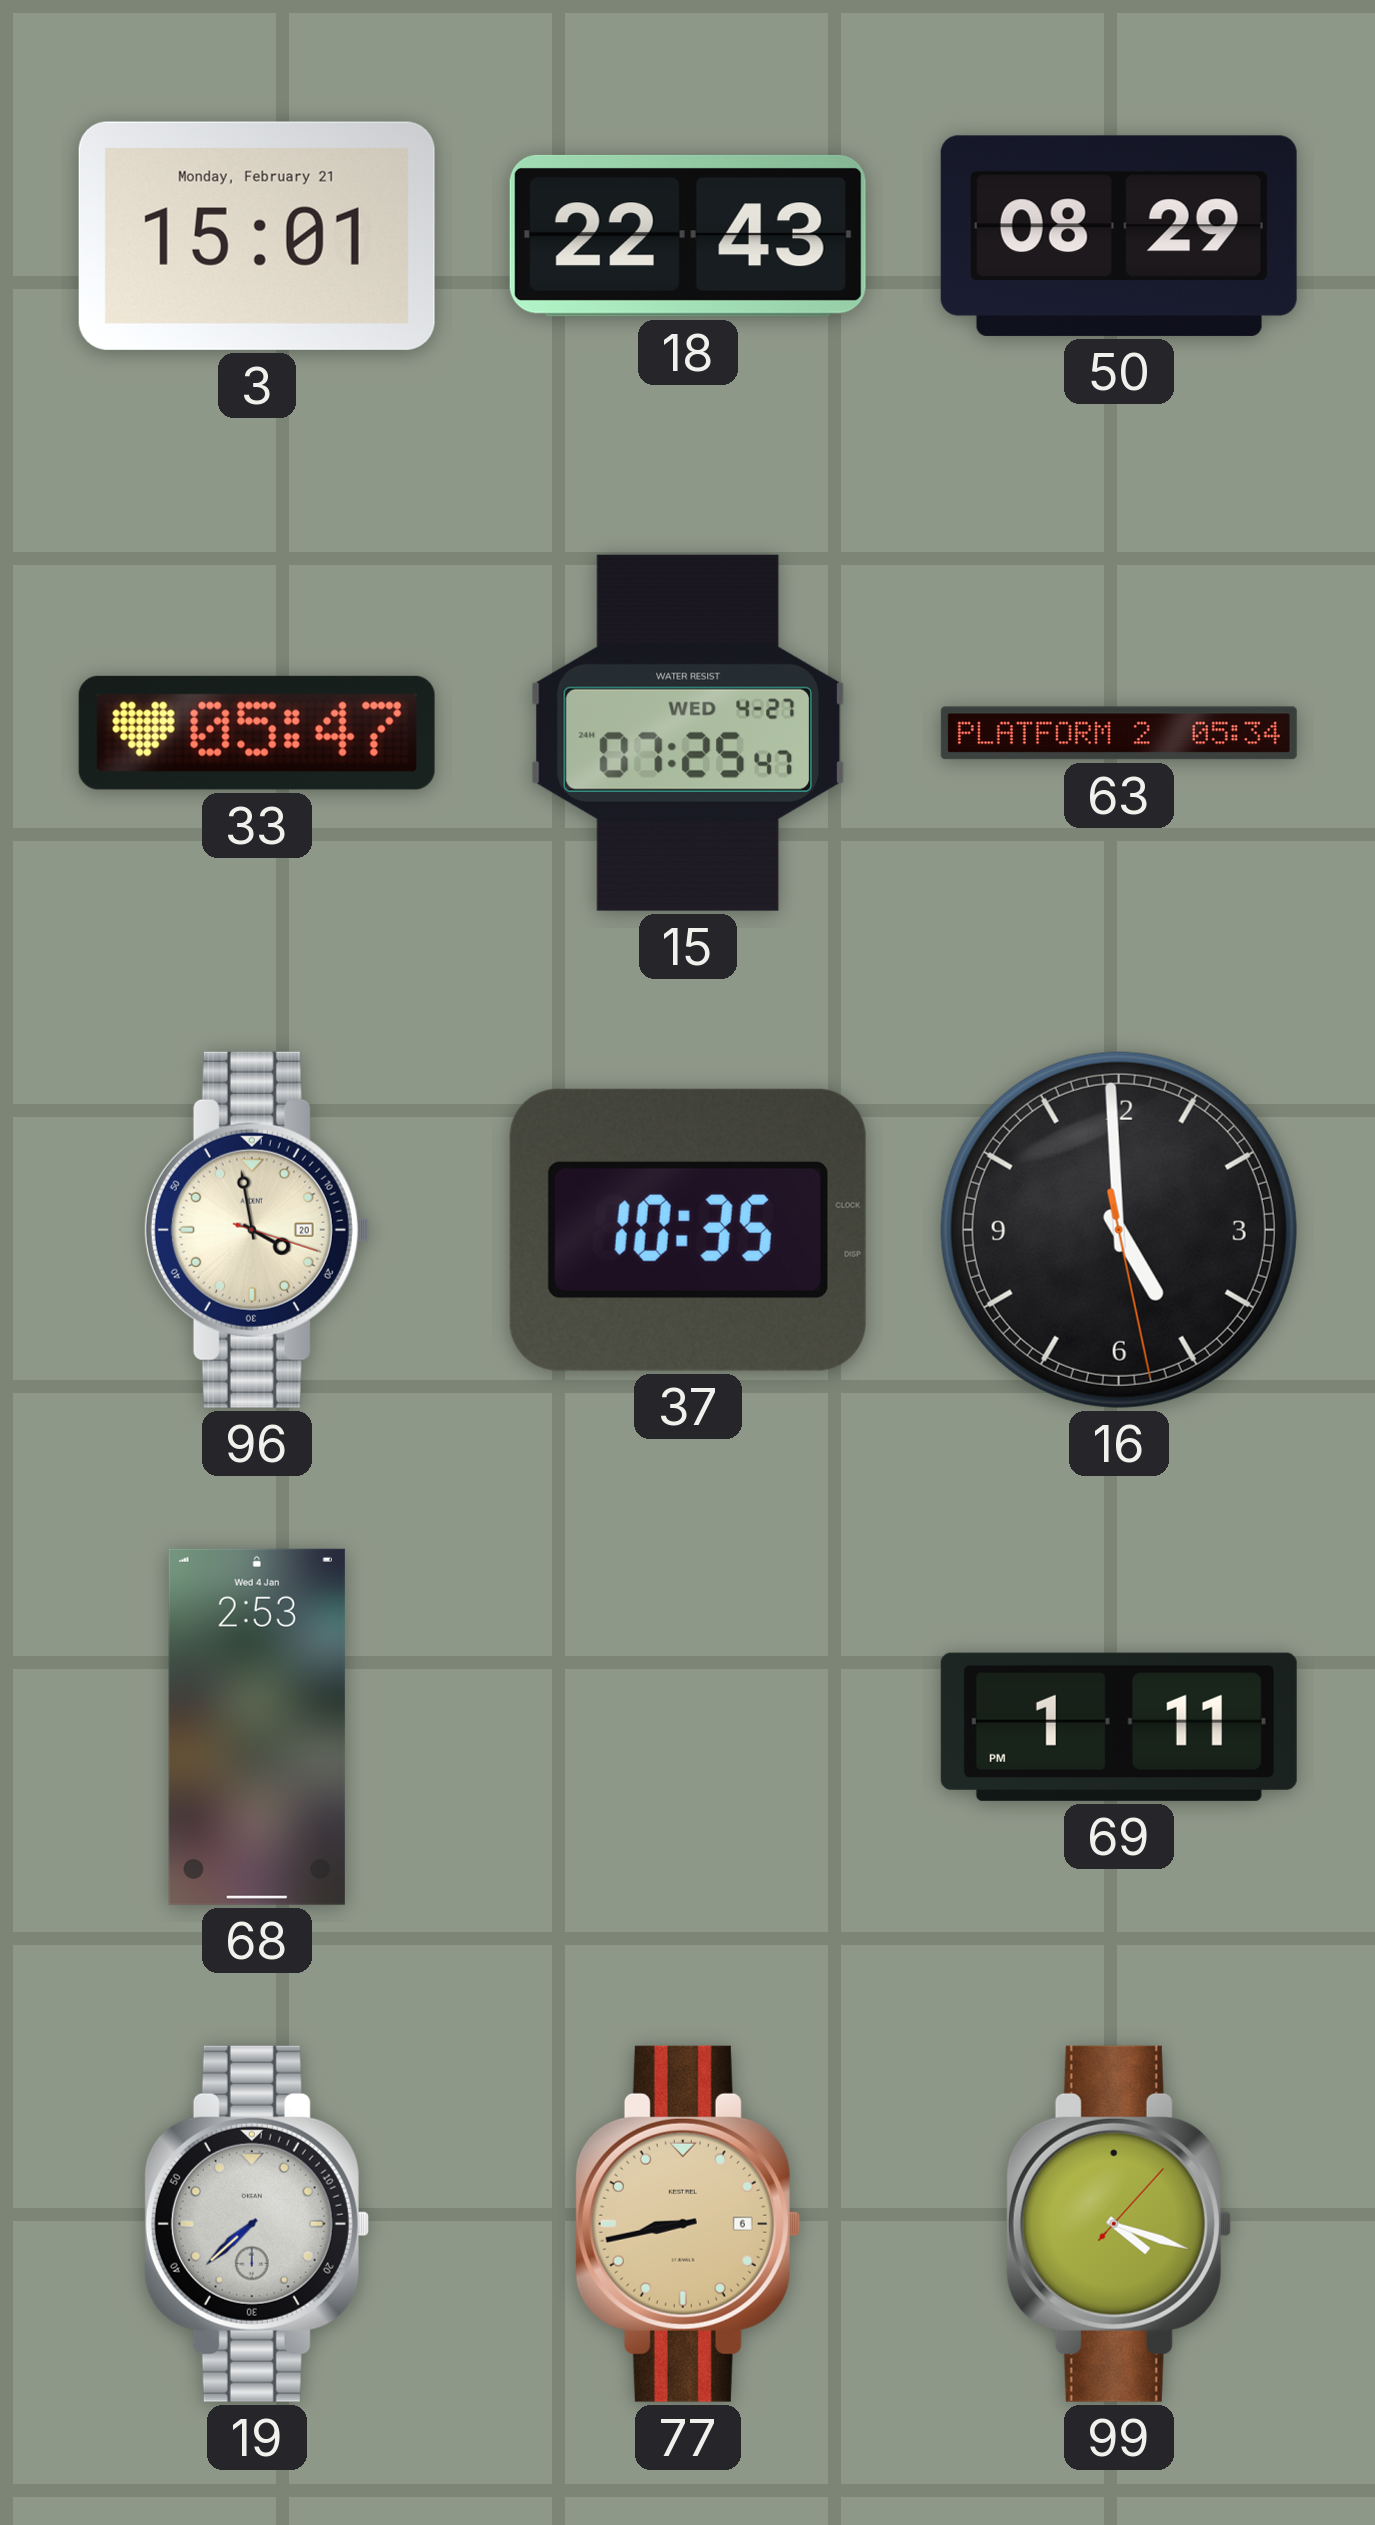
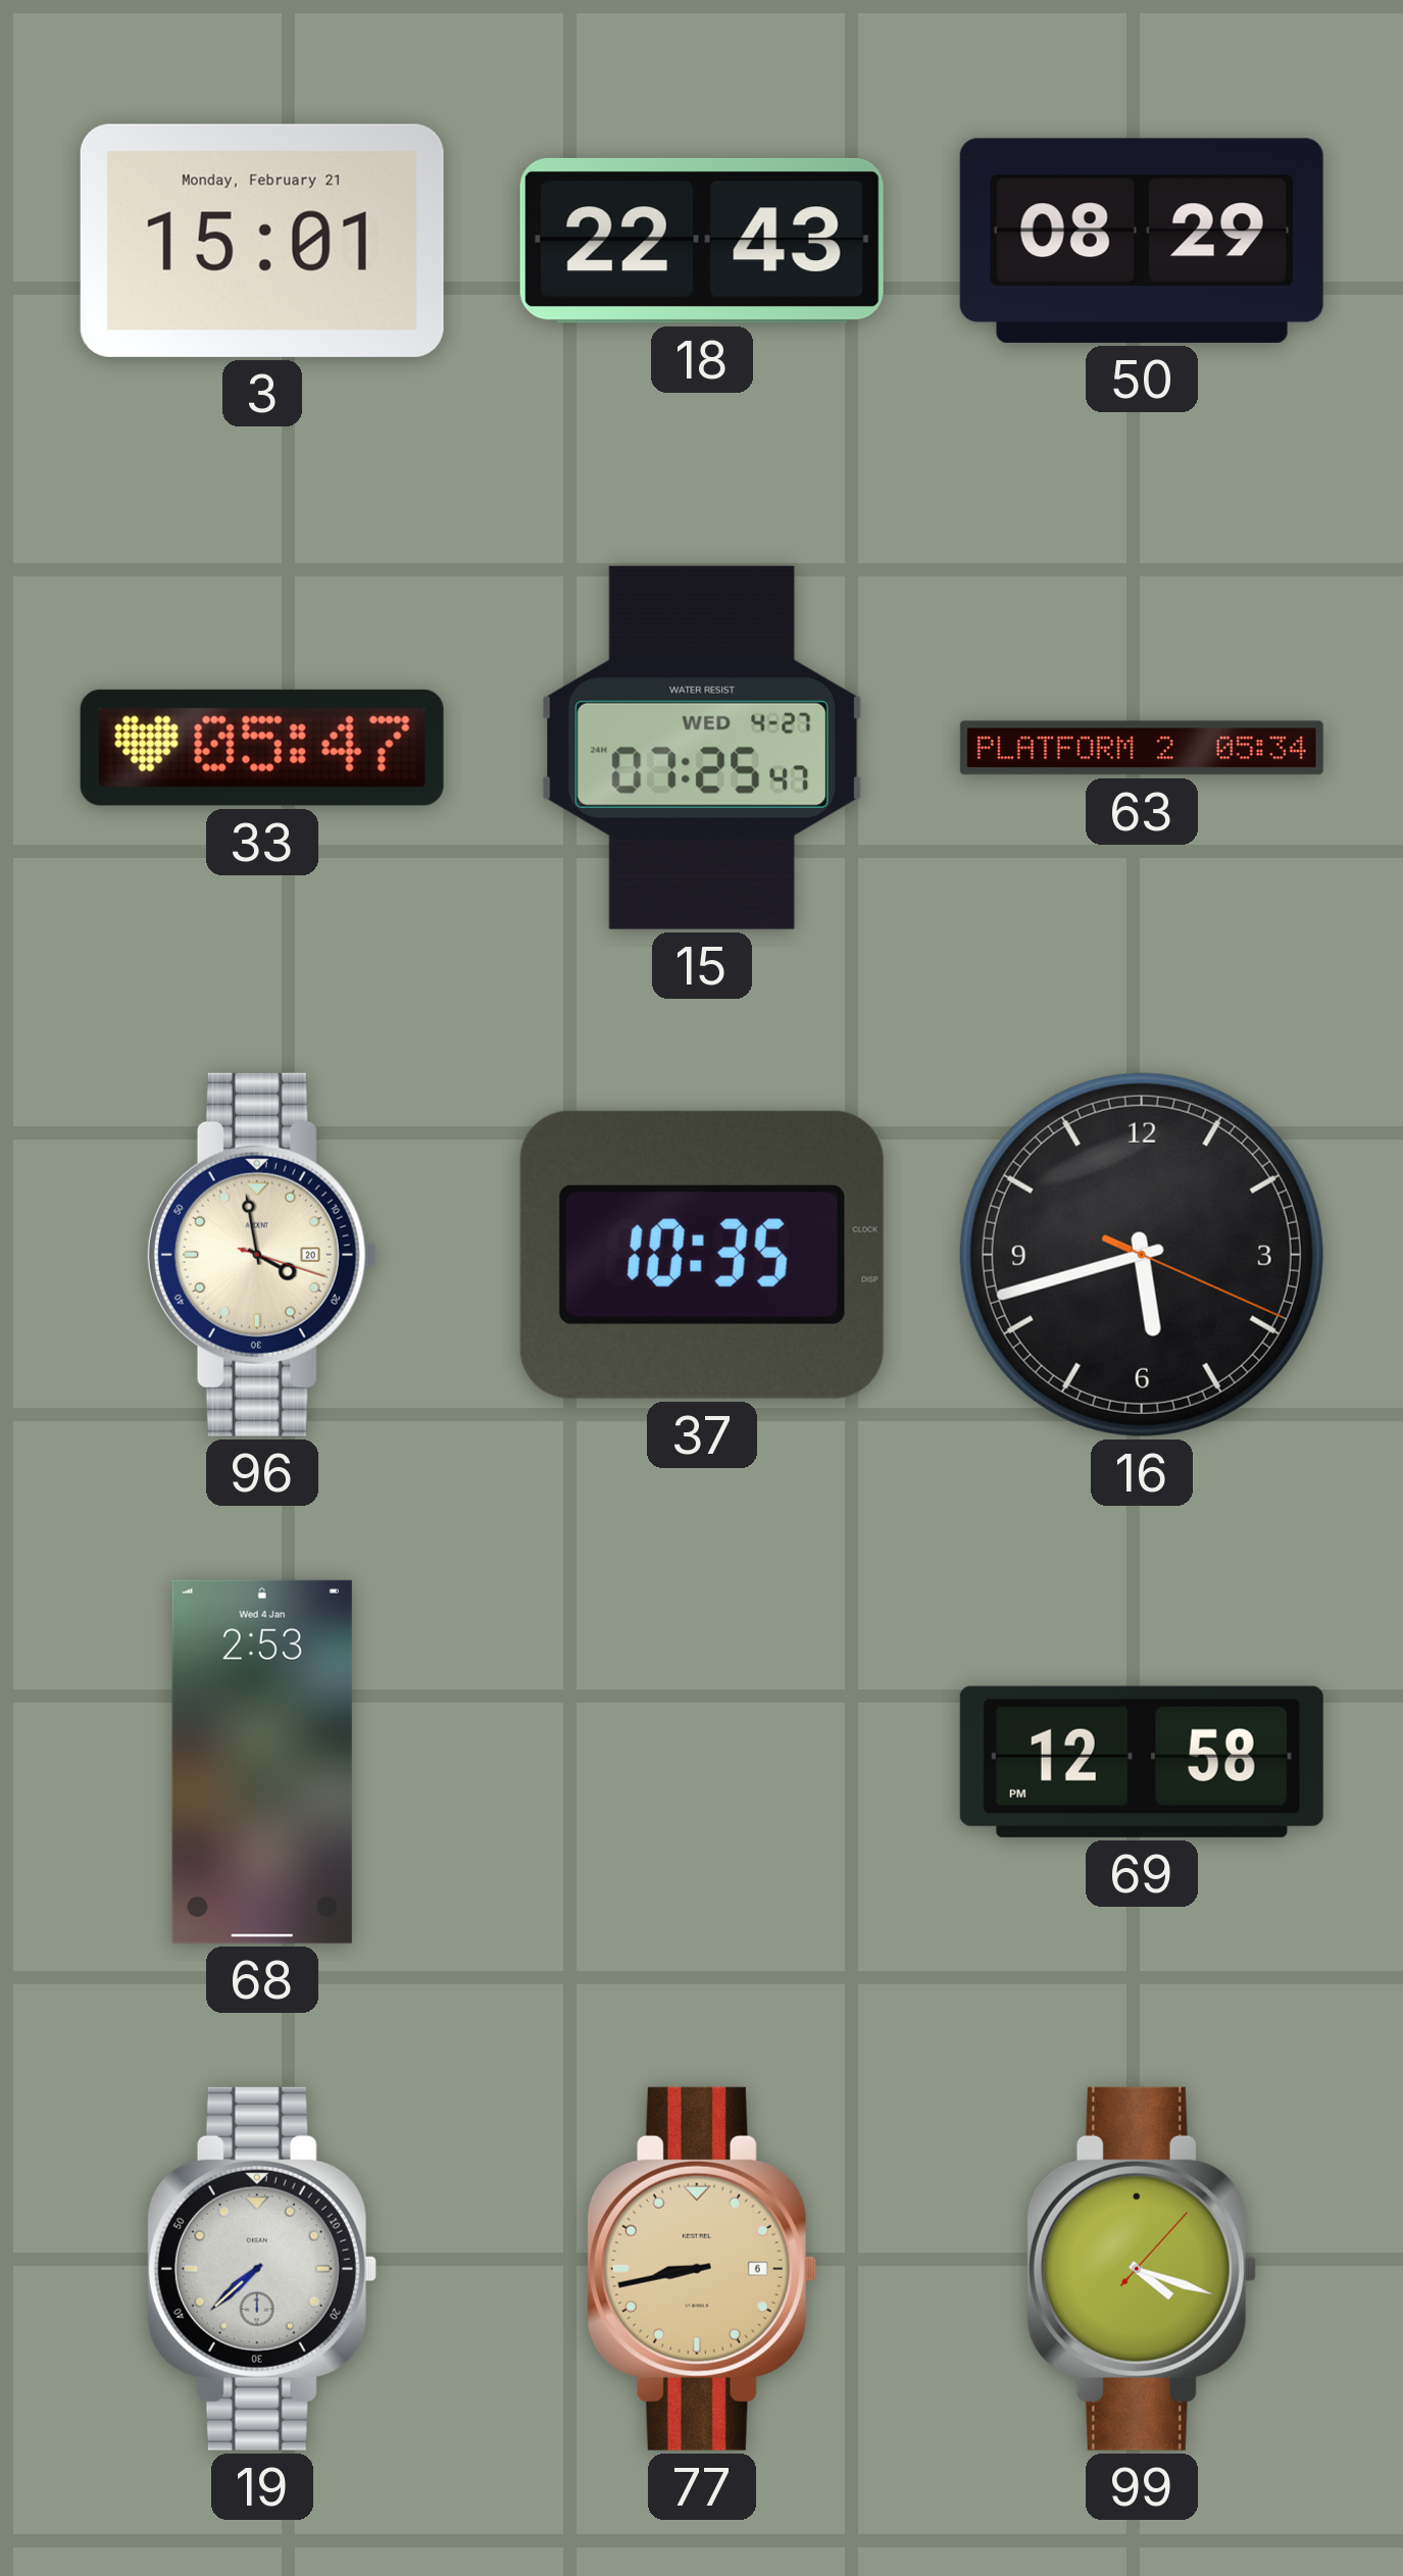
16: 4:59 -> 5:42
69: 1:11 -> 12:58
